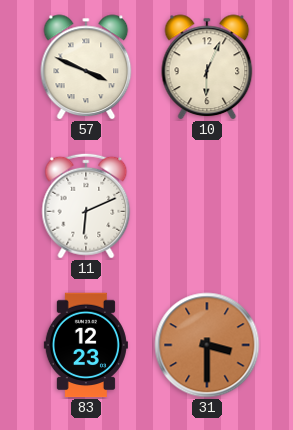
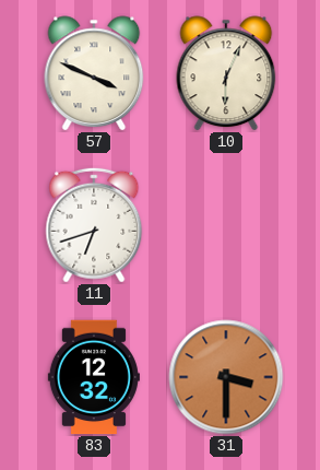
11: 6:11 -> 6:42
83: 12:23 -> 12:32
